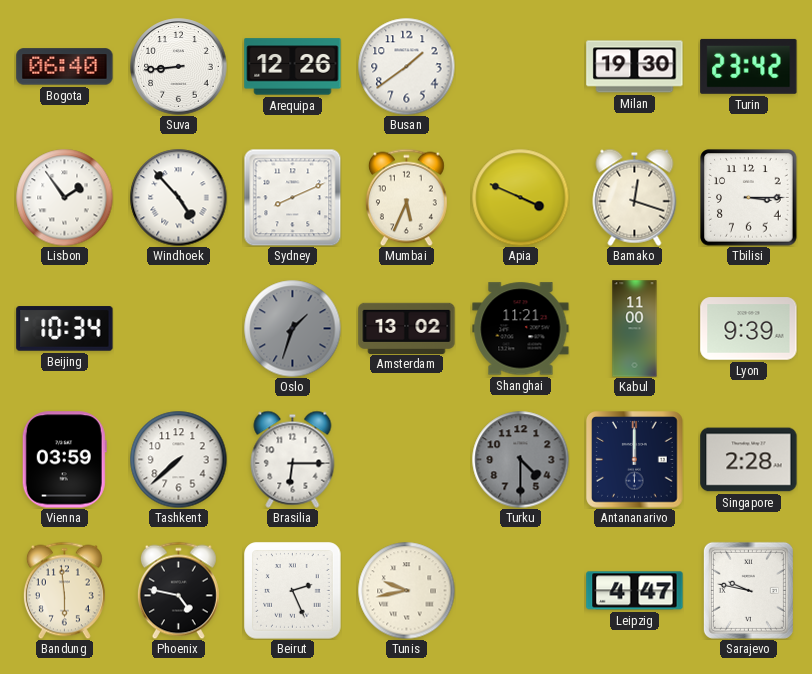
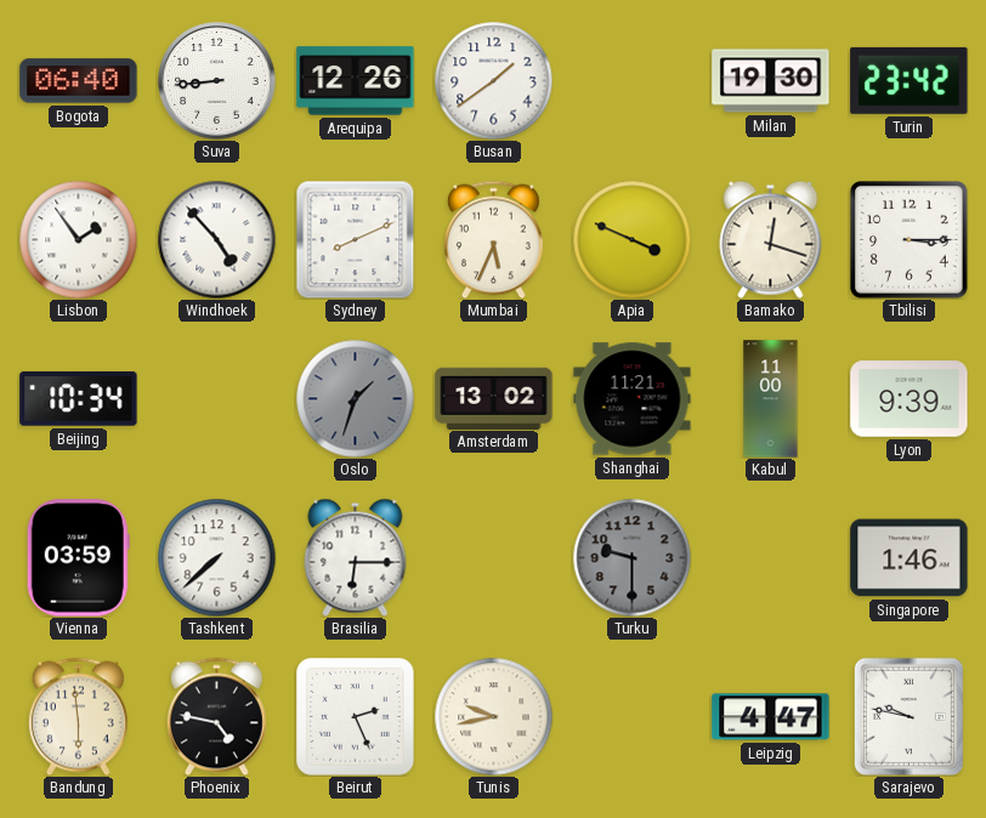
Turku: 4:30 -> 9:30
Antananarivo: 12:00 -> none
Singapore: 2:28 -> 1:46
